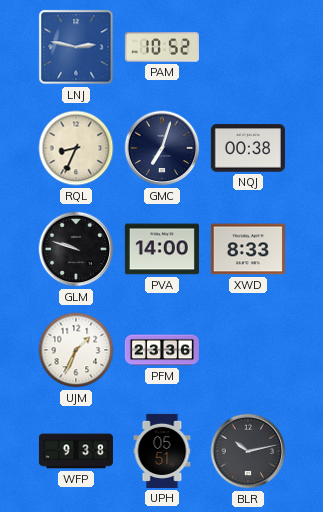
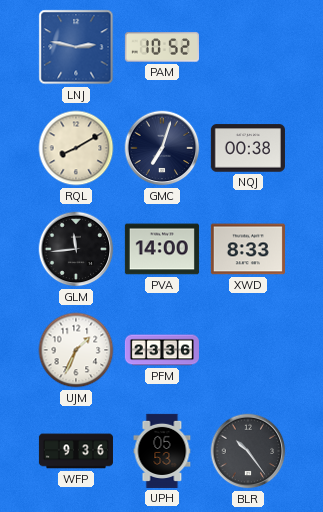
RQL: 8:34 -> 8:10
GLM: 9:48 -> 11:44
WFP: 9:38 -> 9:36
UPH: 05:51 -> 05:53
BLR: 10:13 -> 10:24
